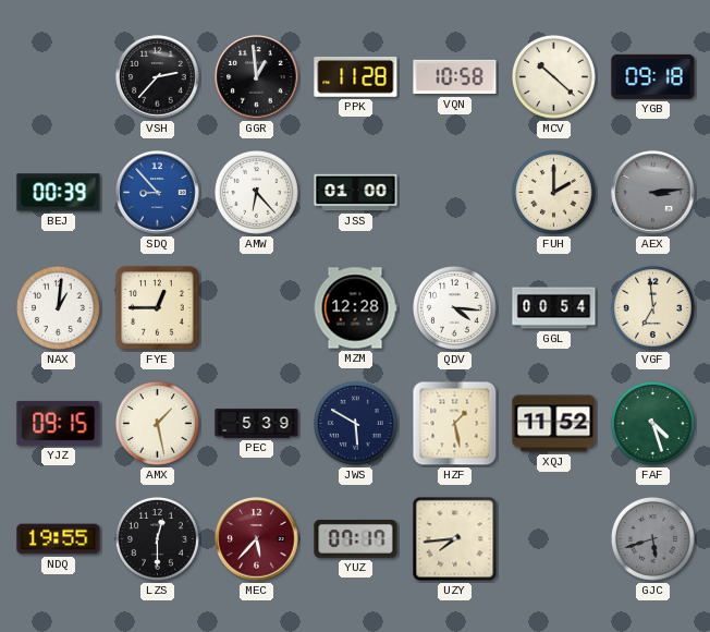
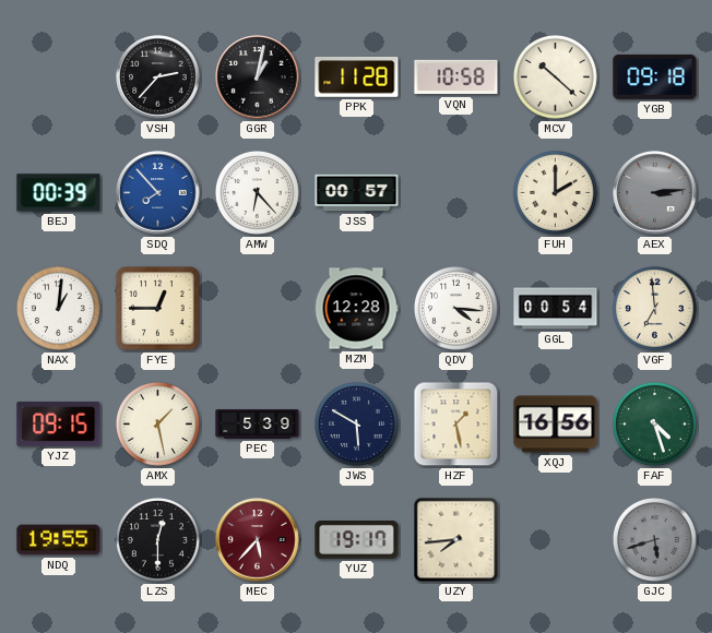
GGR: 12:59 -> 1:02
SDQ: 8:53 -> 7:53
JSS: 01:00 -> 00:57
XQJ: 11:52 -> 16:56
YUZ: 07:17 -> 19:17
